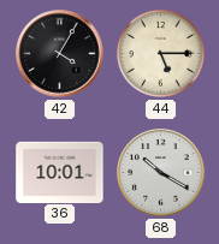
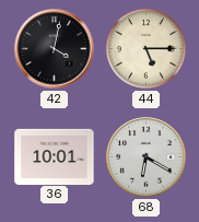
42: 4:05 -> 4:02
68: 10:20 -> 6:20
